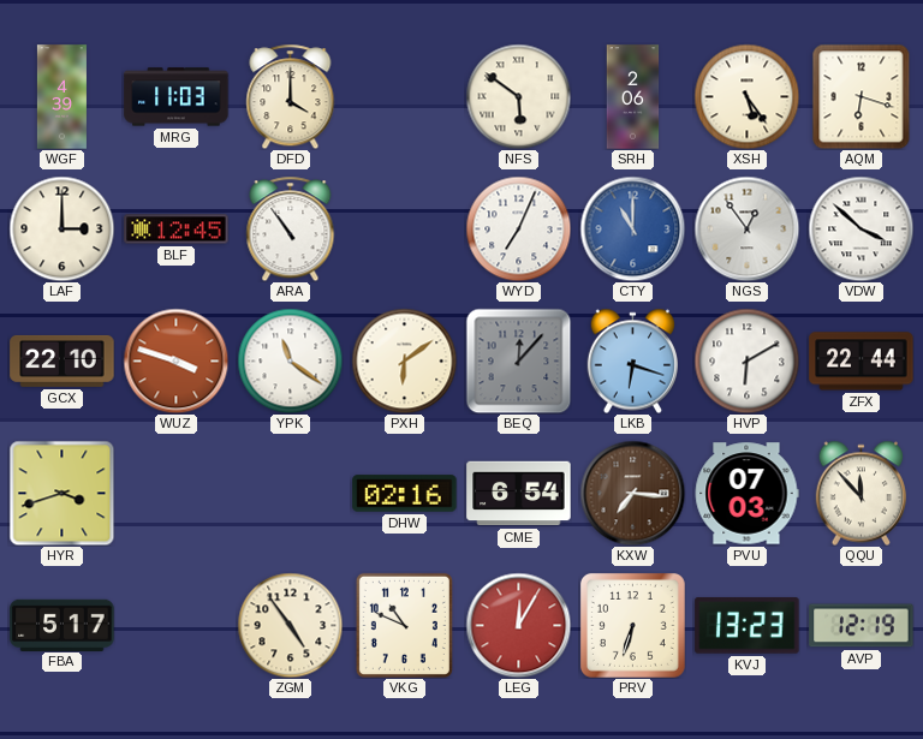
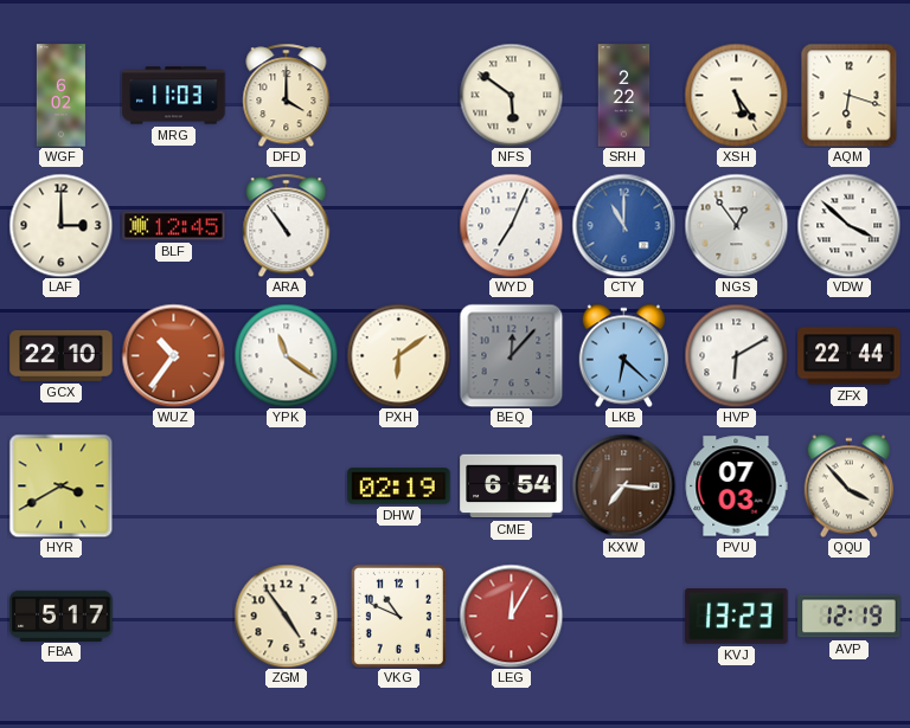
WGF: 4:39 -> 6:02
SRH: 2:06 -> 2:22
WUZ: 3:48 -> 10:36
LKB: 6:18 -> 6:22
HYR: 3:42 -> 3:40
DHW: 02:16 -> 02:19
QQU: 11:53 -> 3:53
PRV: 6:33 -> none
